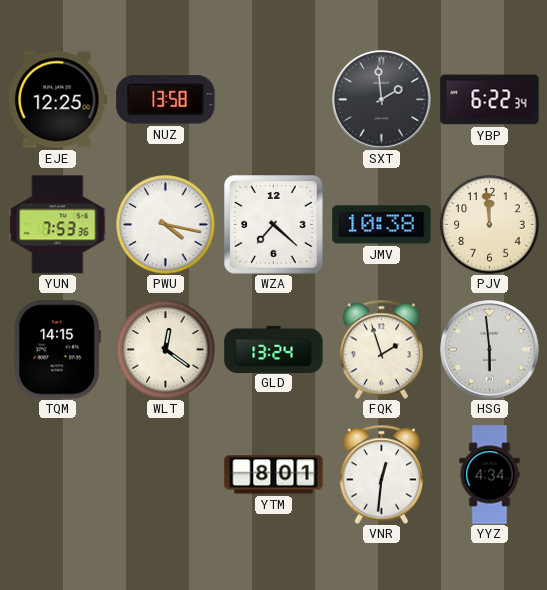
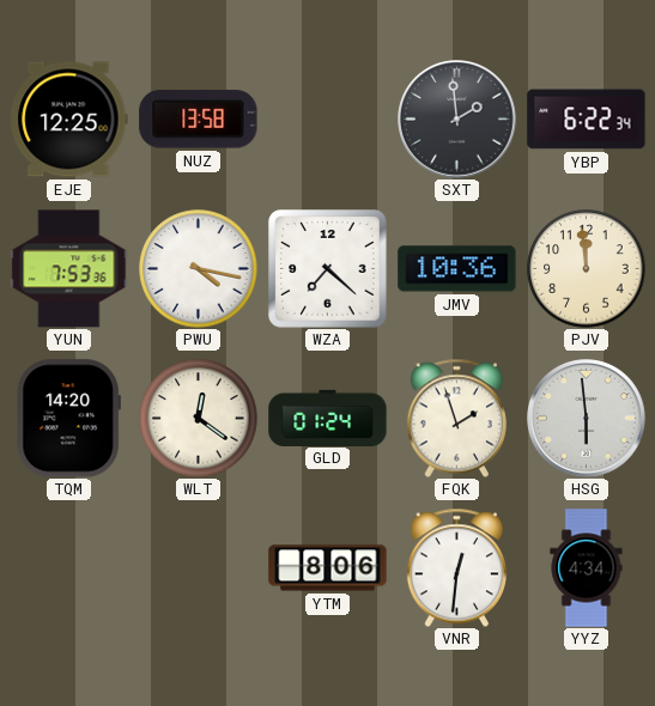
JMV: 10:38 -> 10:36
TQM: 14:15 -> 14:20
GLD: 13:24 -> 01:24
YTM: 8:01 -> 8:06
